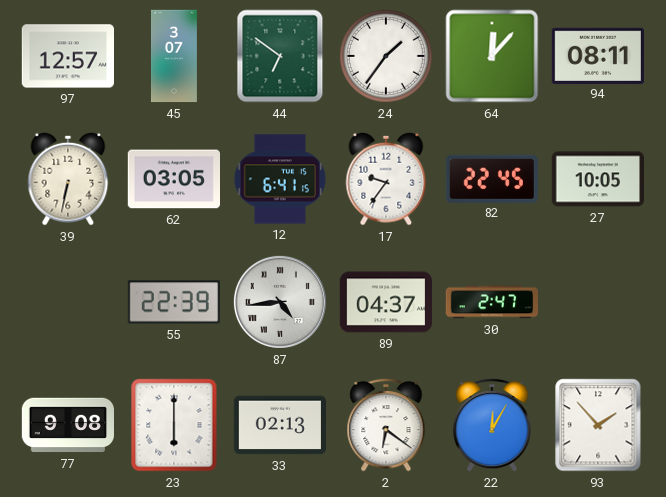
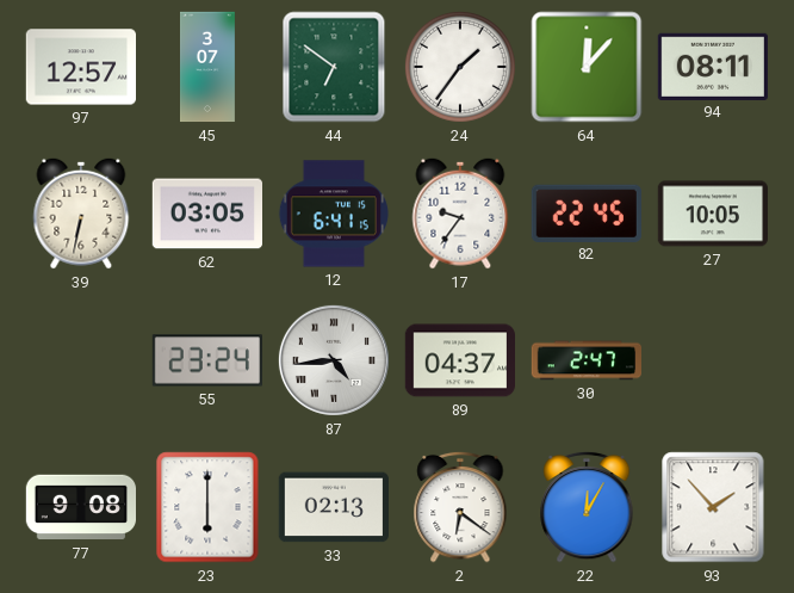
55: 22:39 -> 23:24
